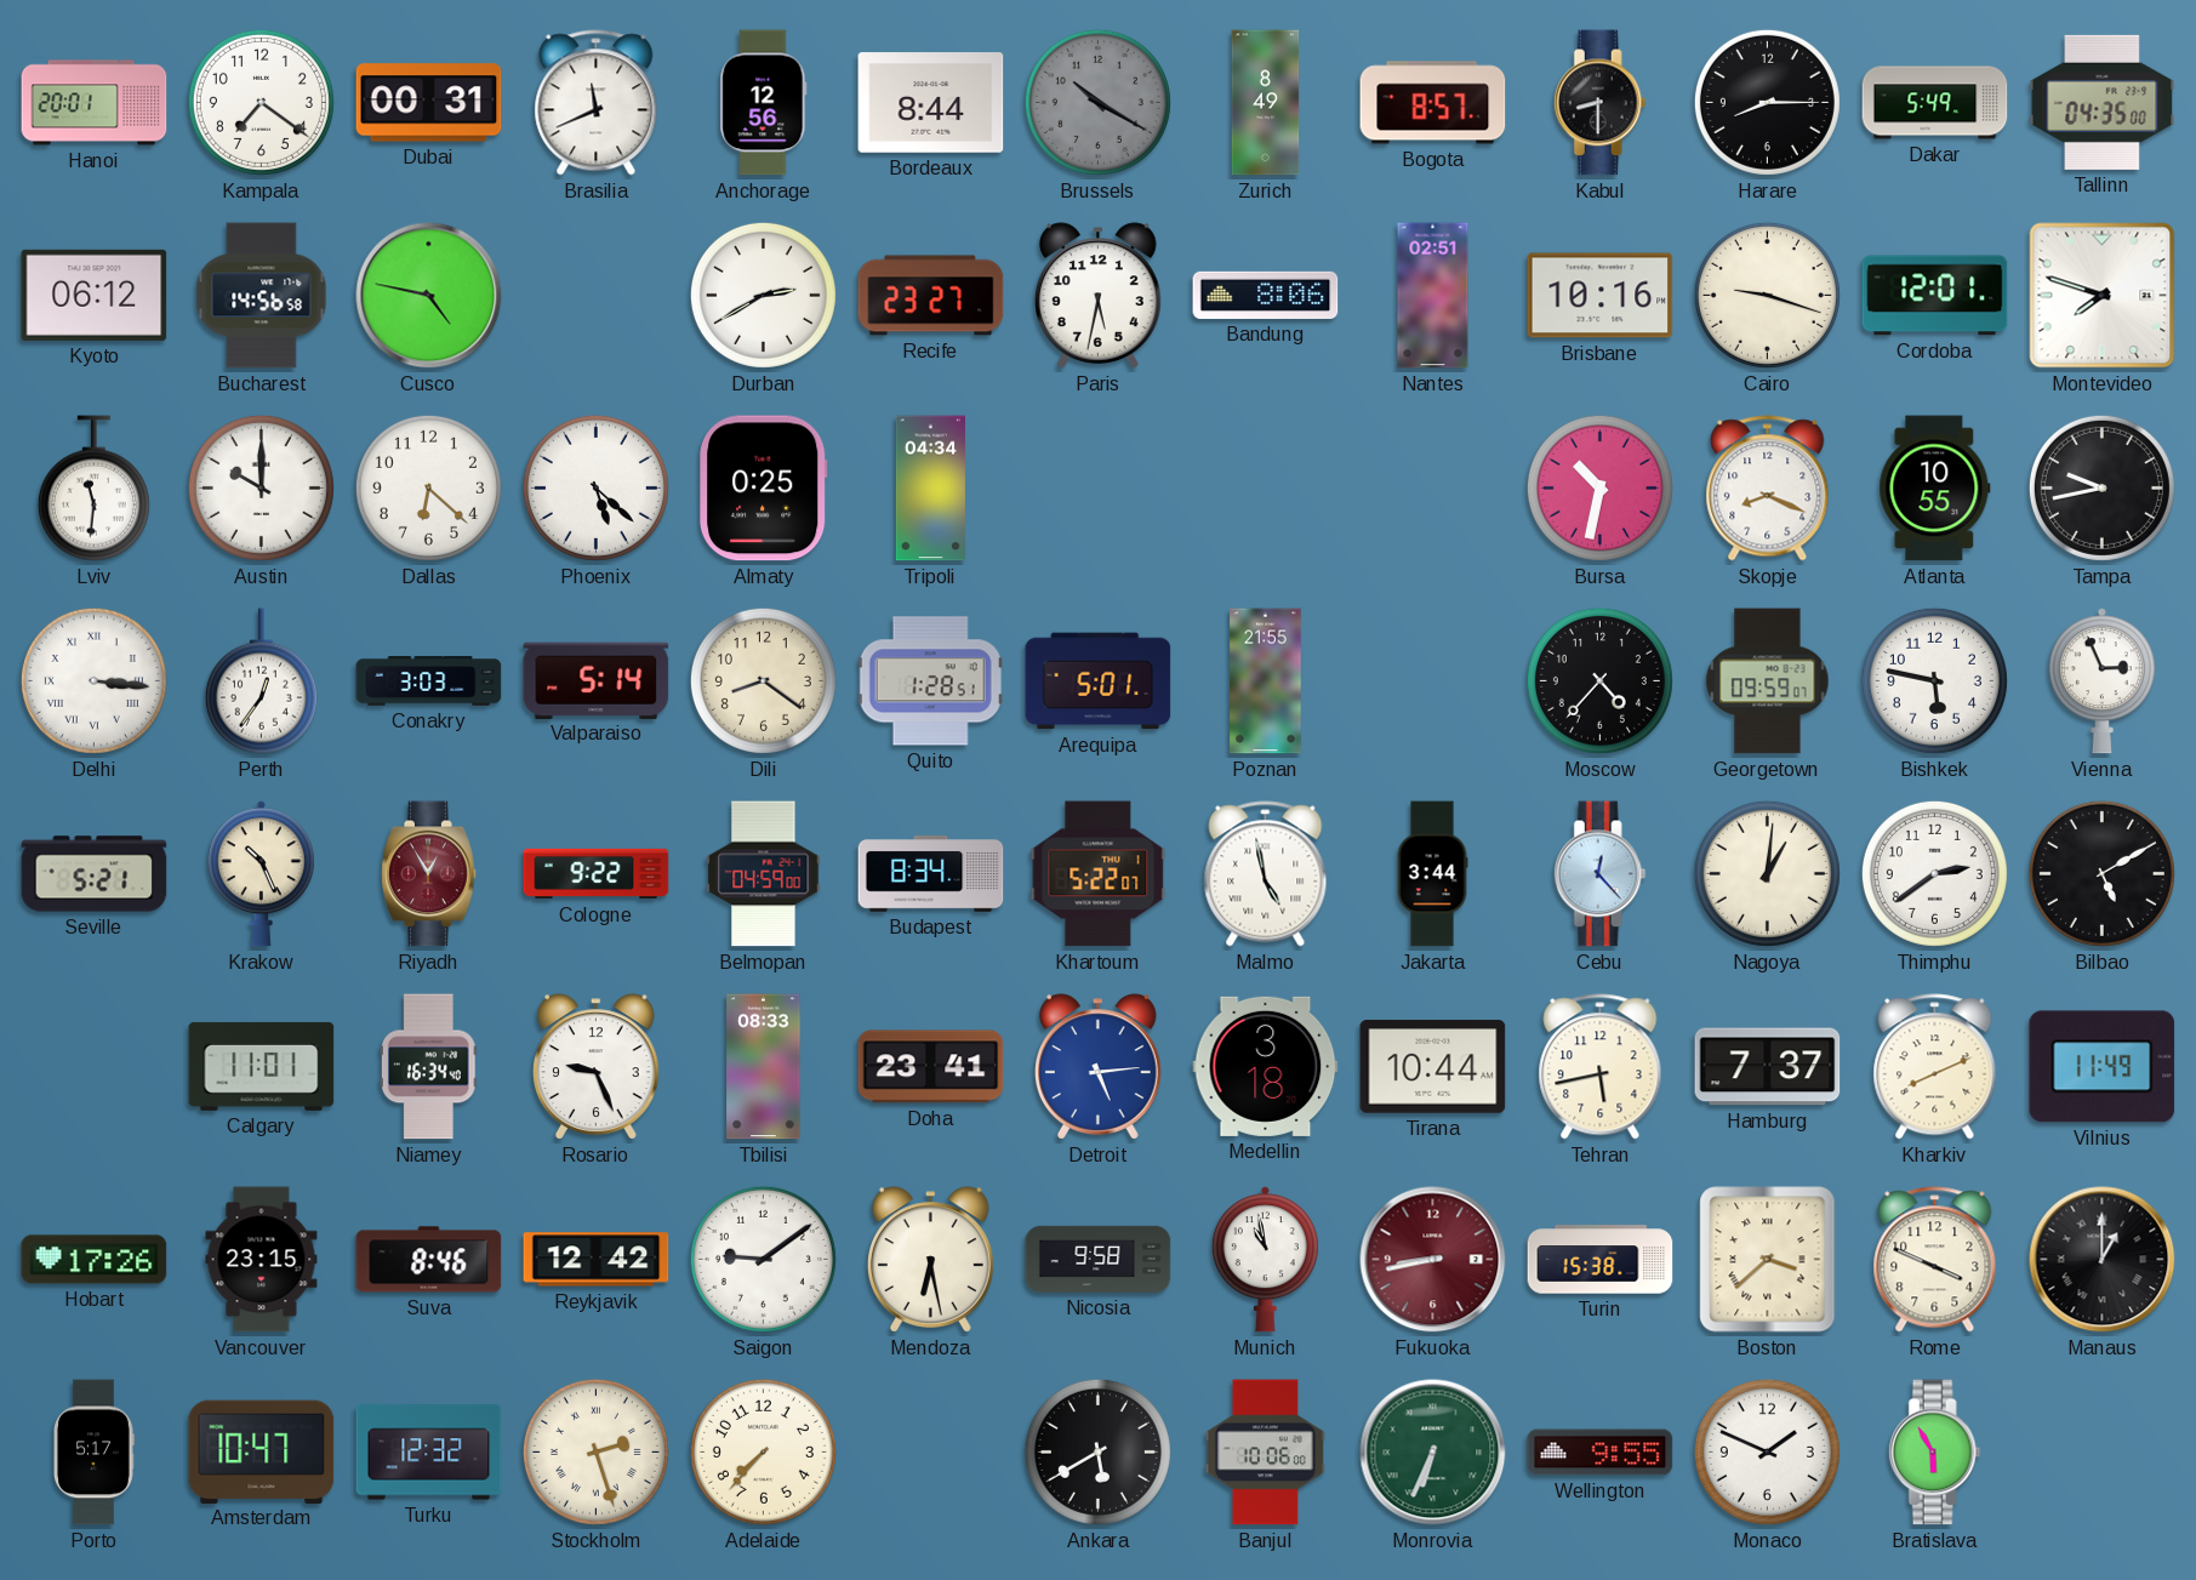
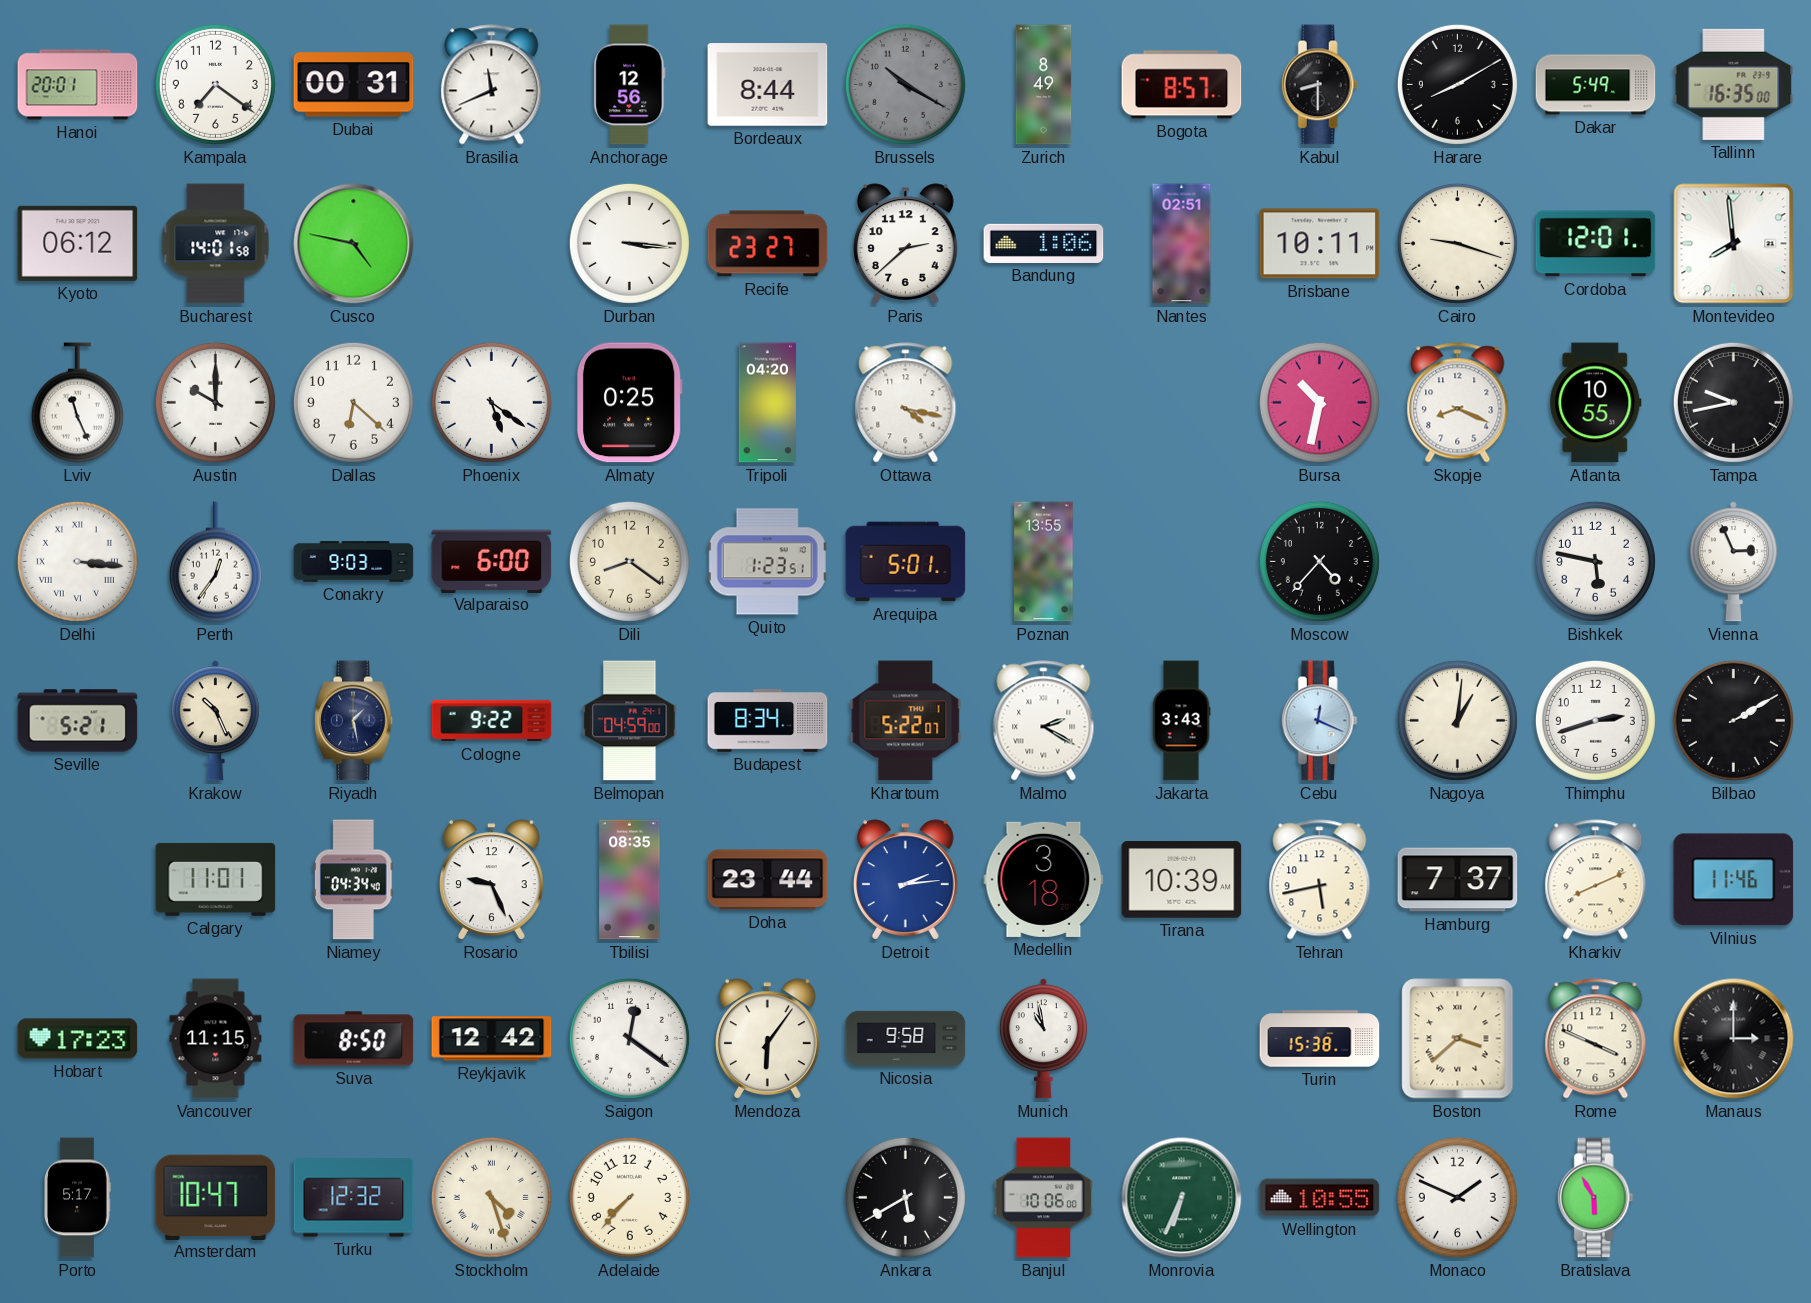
Harare: 8:15 -> 8:10
Tallinn: 04:35 -> 16:35
Bucharest: 14:56 -> 14:01
Durban: 2:40 -> 3:16
Paris: 5:32 -> 2:38
Bandung: 8:06 -> 1:06
Brisbane: 10:16 -> 10:11
Montevideo: 7:48 -> 7:59
Lviv: 11:31 -> 11:26
Phoenix: 5:22 -> 5:21
Tripoli: 04:34 -> 04:20
Ottawa: none -> 4:17
Conakry: 3:03 -> 9:03
Valparaiso: 5:14 -> 6:00
Quito: 1:28 -> 1:23
Poznan: 21:55 -> 13:55
Georgetown: 09:59 -> none
Riyadh: 12:55 -> 1:28
Riyadh dial: burgundy -> navy
Malmo: 4:58 -> 2:20
Jakarta: 3:44 -> 3:43
Cebu: 12:23 -> 12:19
Thimphu: 2:39 -> 2:42
Bilbao: 5:10 -> 2:10
Niamey: 16:34 -> 04:34
Tbilisi: 08:33 -> 08:35
Doha: 23:41 -> 23:44
Detroit: 5:14 -> 2:14
Tirana: 10:44 -> 10:39
Vilnius: 11:49 -> 11:46
Hobart: 17:26 -> 17:23
Vancouver: 23:15 -> 11:15
Suva: 8:46 -> 8:50
Saigon: 9:09 -> 12:21
Mendoza: 6:28 -> 6:06
Fukuoka: 8:43 -> none
Manaus: 1:00 -> 3:00
Stockholm: 2:27 -> 4:27
Wellington: 9:55 -> 10:55
